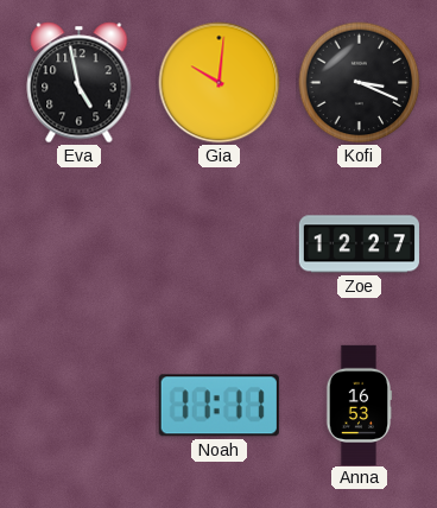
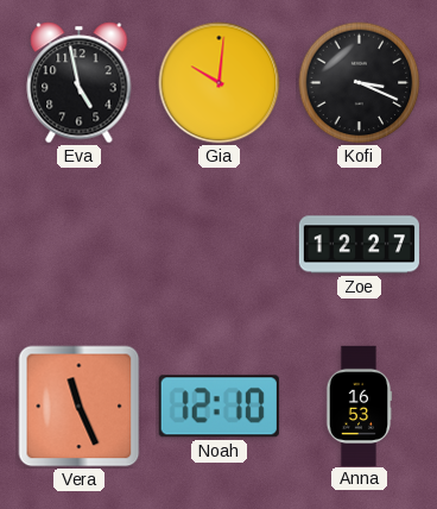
Vera: none -> 11:26
Noah: 11:11 -> 12:10
